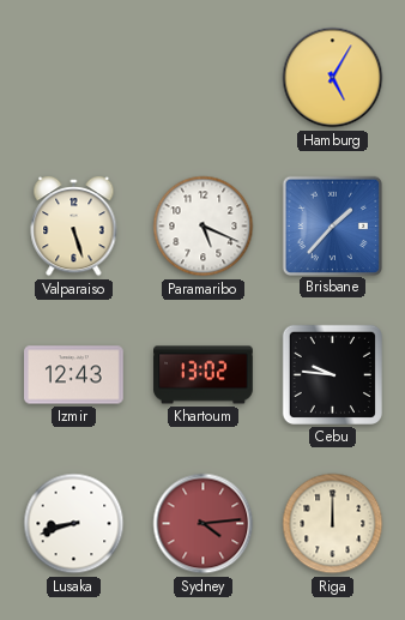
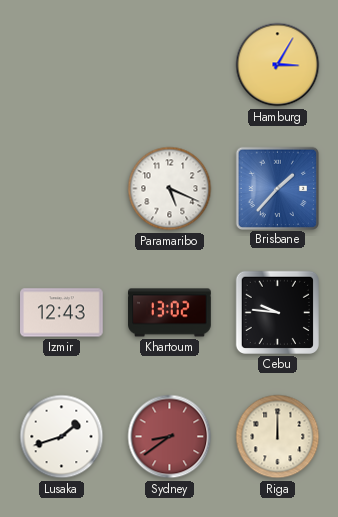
Hamburg: 5:05 -> 3:05
Valparaiso: 5:27 -> none
Lusaka: 8:42 -> 1:42
Sydney: 4:14 -> 8:39
